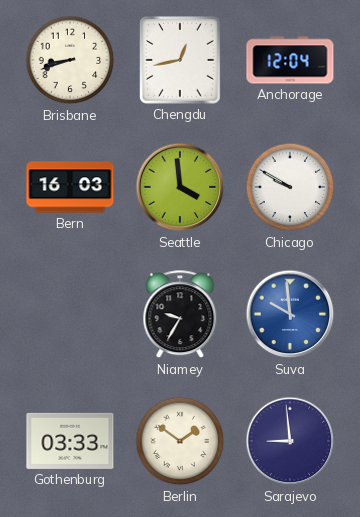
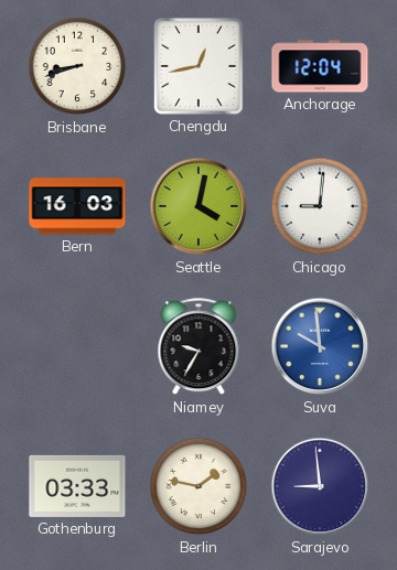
Seattle: 3:59 -> 4:02
Chicago: 9:50 -> 9:01
Berlin: 1:51 -> 1:47
